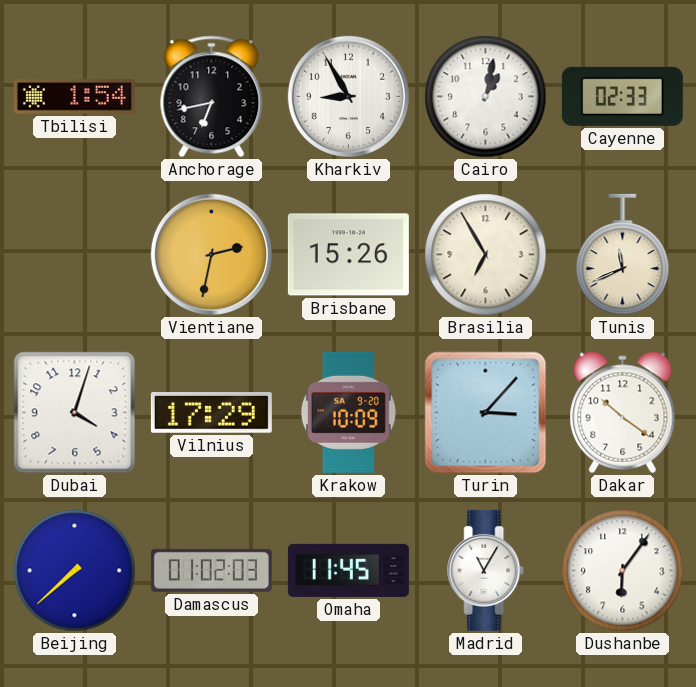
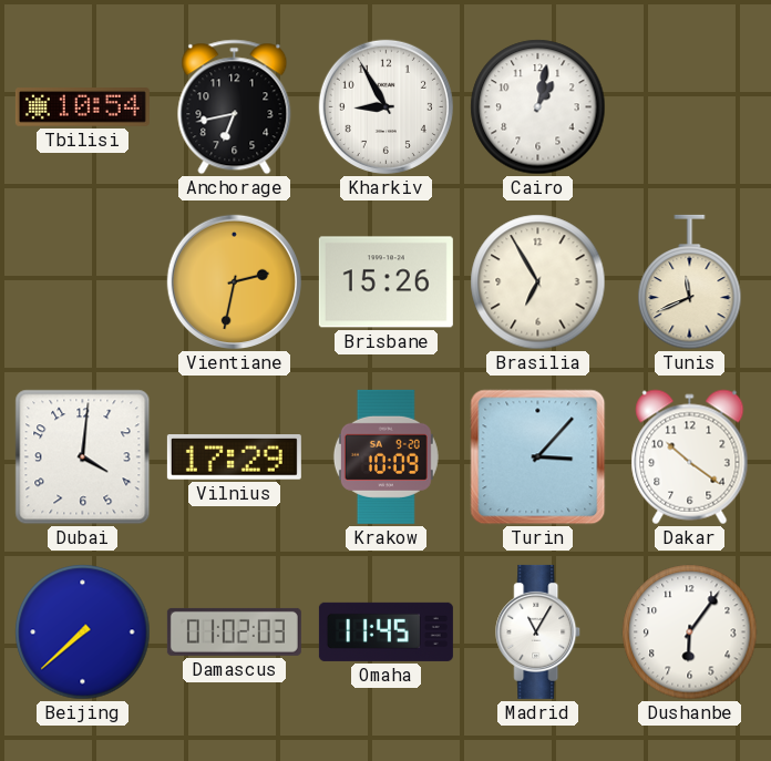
Tbilisi: 1:54 -> 10:54
Cayenne: 02:33 -> none
Dubai: 4:03 -> 4:01
